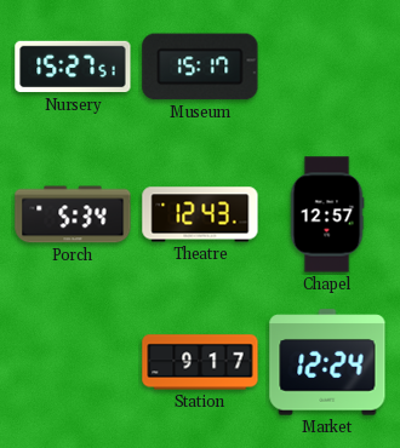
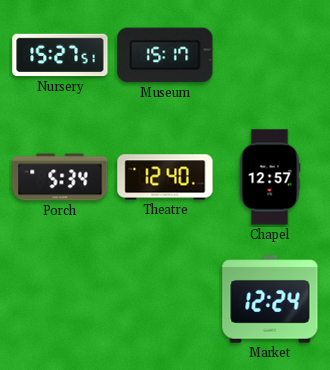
Theatre: 12:43 -> 12:40
Station: 9:17 -> none
